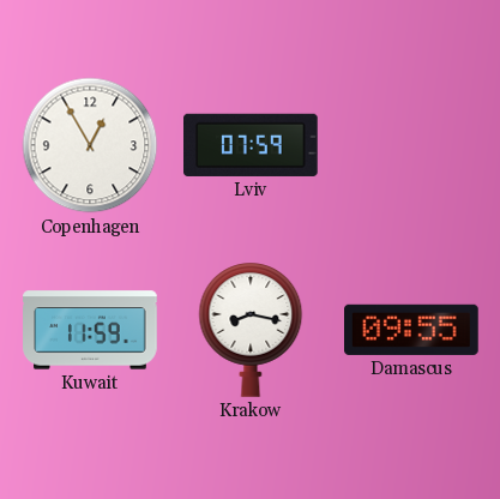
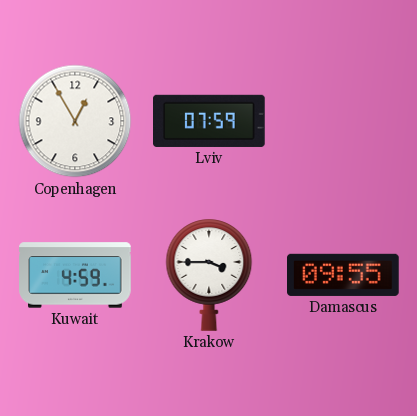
Kuwait: 11:59 -> 4:59
Krakow: 8:17 -> 3:45
